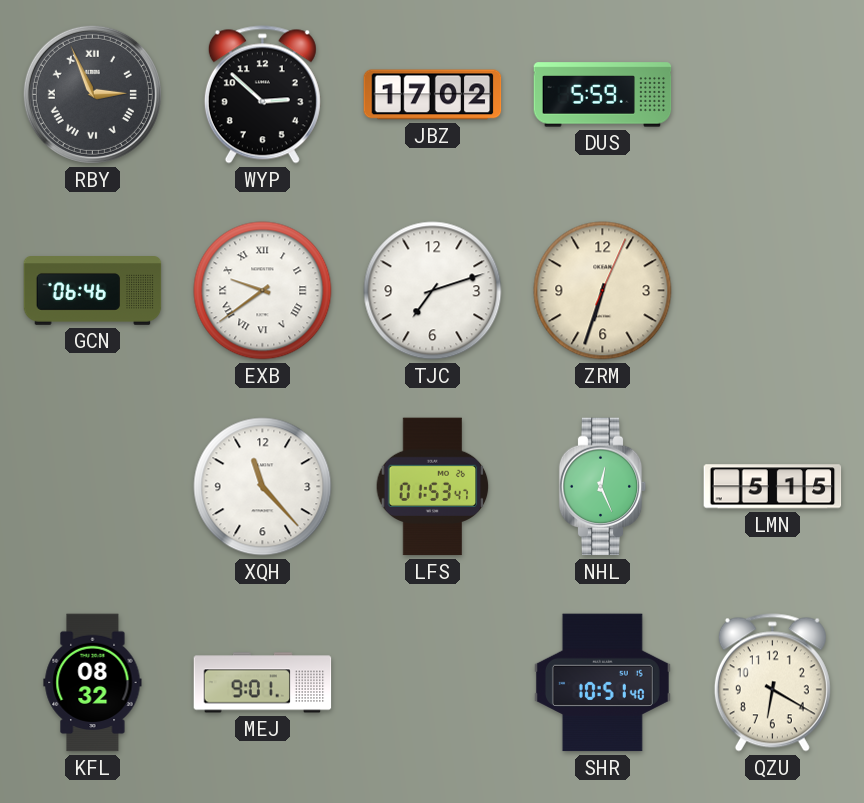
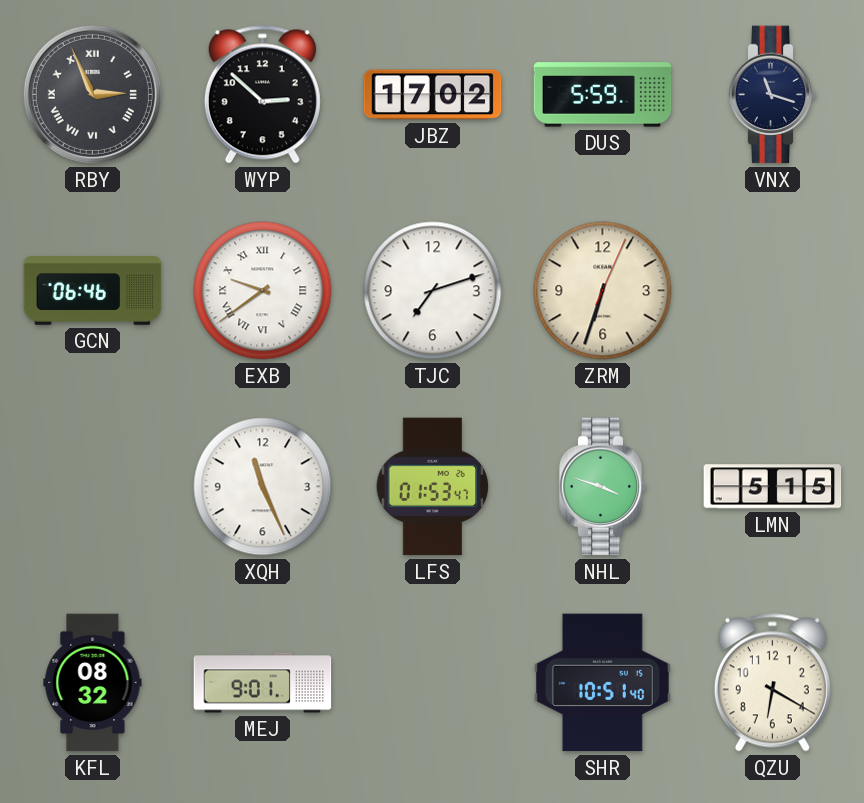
VNX: none -> 11:18
XQH: 11:23 -> 11:26
NHL: 12:26 -> 3:48
